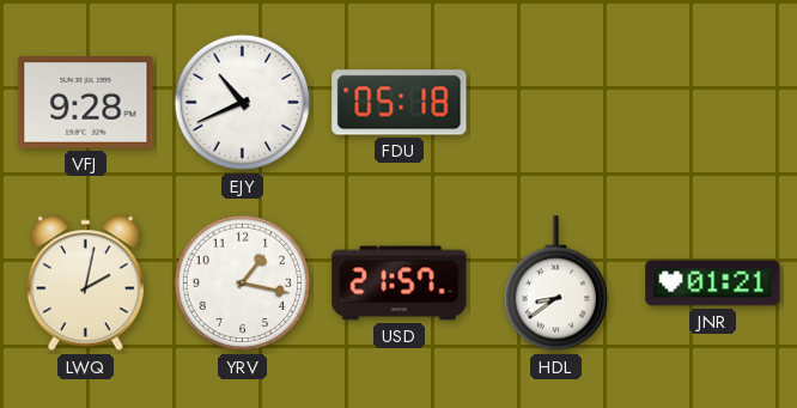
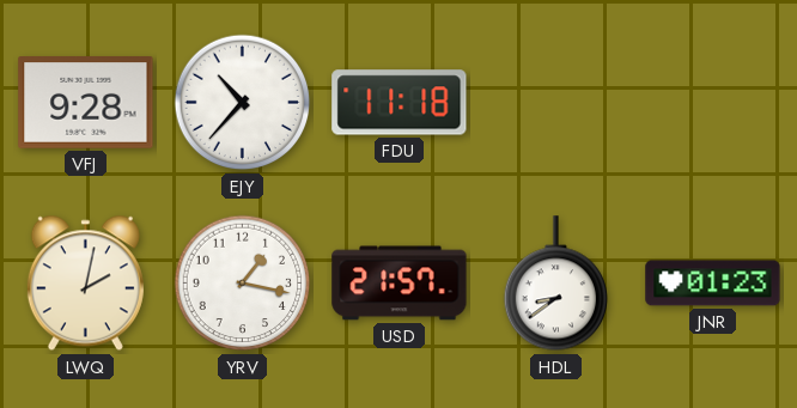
EJY: 10:41 -> 10:37
FDU: 05:18 -> 11:18
JNR: 01:21 -> 01:23
